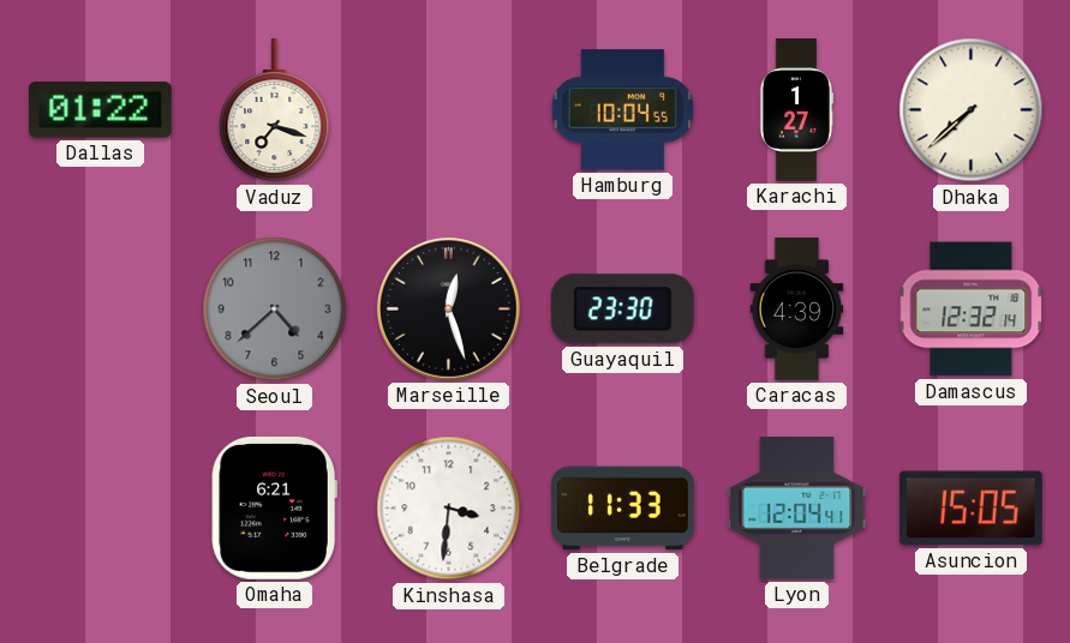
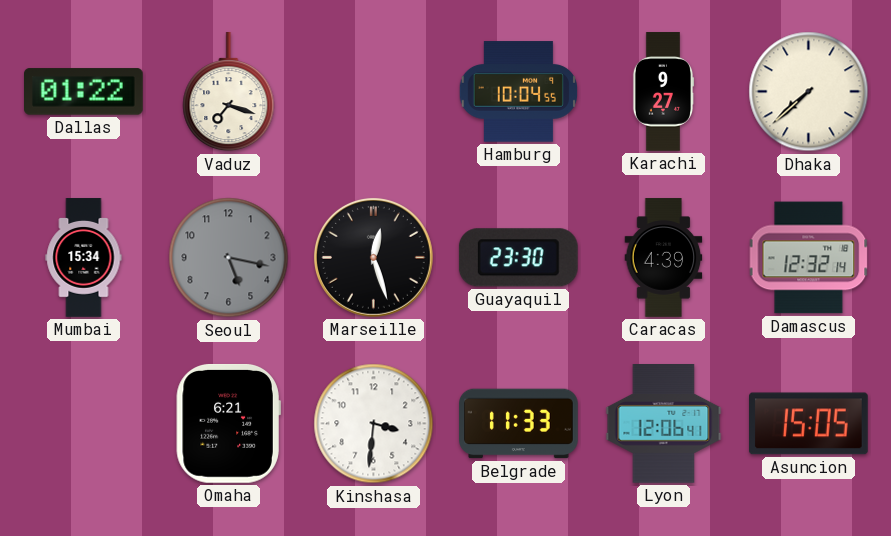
Karachi: 1:27 -> 9:27
Mumbai: none -> 15:34
Seoul: 4:38 -> 5:17
Lyon: 12:04 -> 12:06
